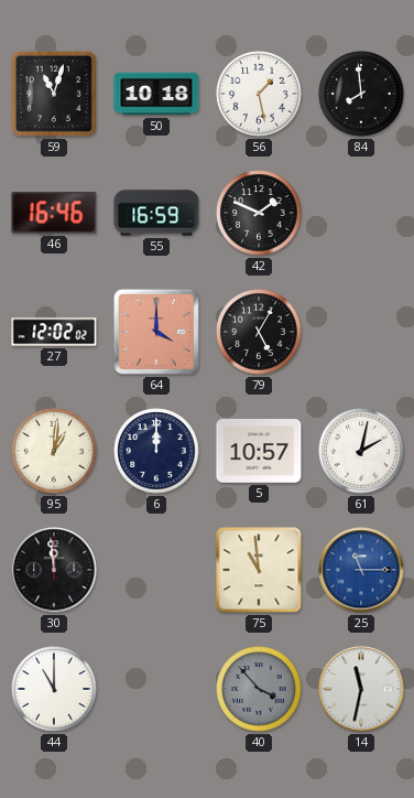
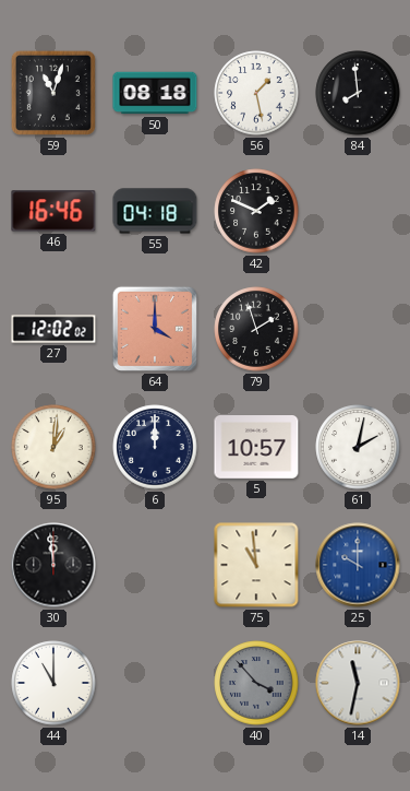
50: 10:18 -> 08:18
55: 16:59 -> 04:18
79: 5:05 -> 1:57
25: 11:15 -> 10:00
